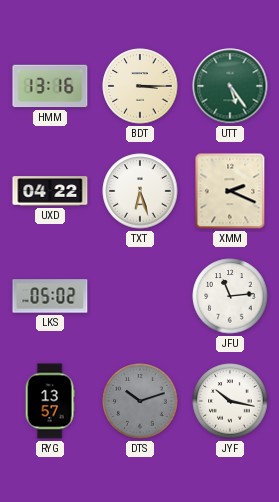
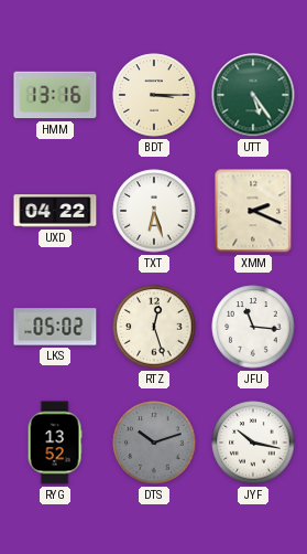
RTZ: none -> 12:27
JFU: 11:14 -> 11:16
RYG: 13:57 -> 13:52
